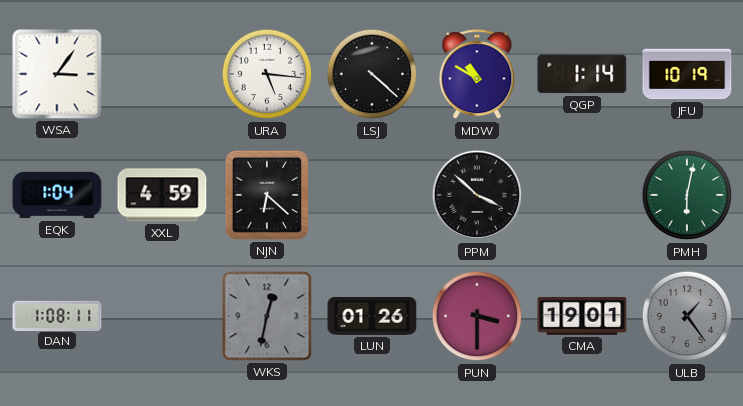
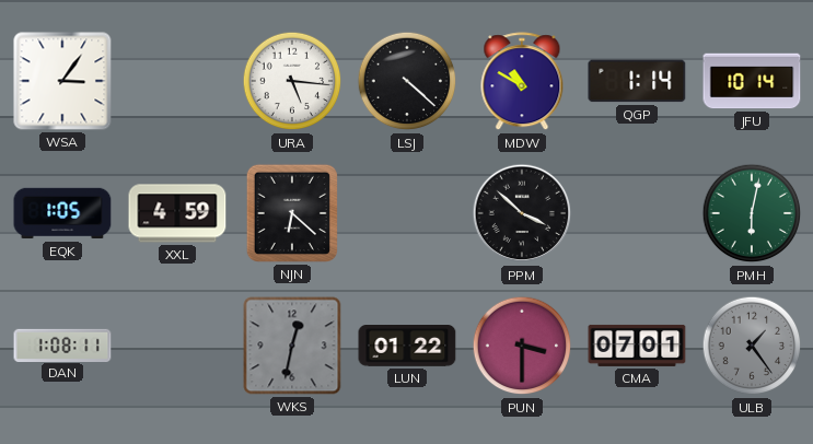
JFU: 10:19 -> 10:14
EQK: 1:04 -> 1:05
LUN: 01:26 -> 01:22
CMA: 19:01 -> 07:01
